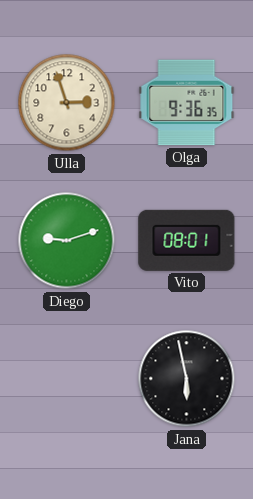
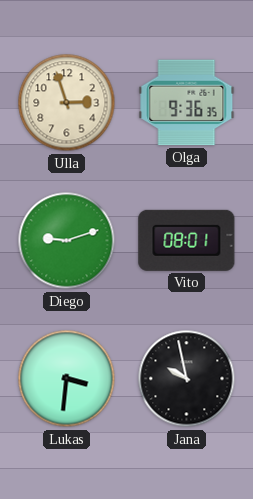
Lukas: none -> 3:31
Jana: 5:58 -> 9:58
